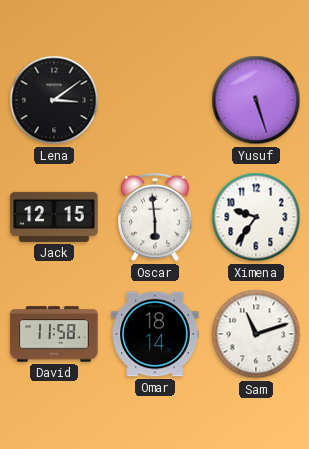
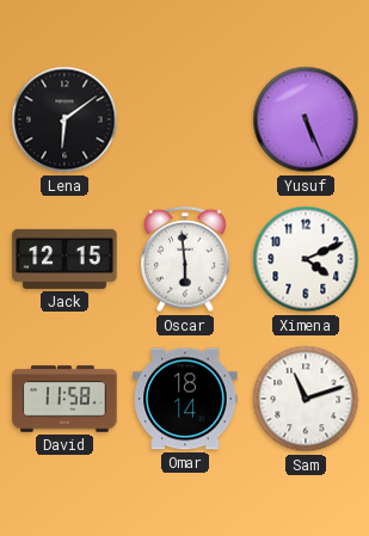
Lena: 3:09 -> 6:09
Yusuf: 5:27 -> 5:26
Ximena: 9:36 -> 4:11
